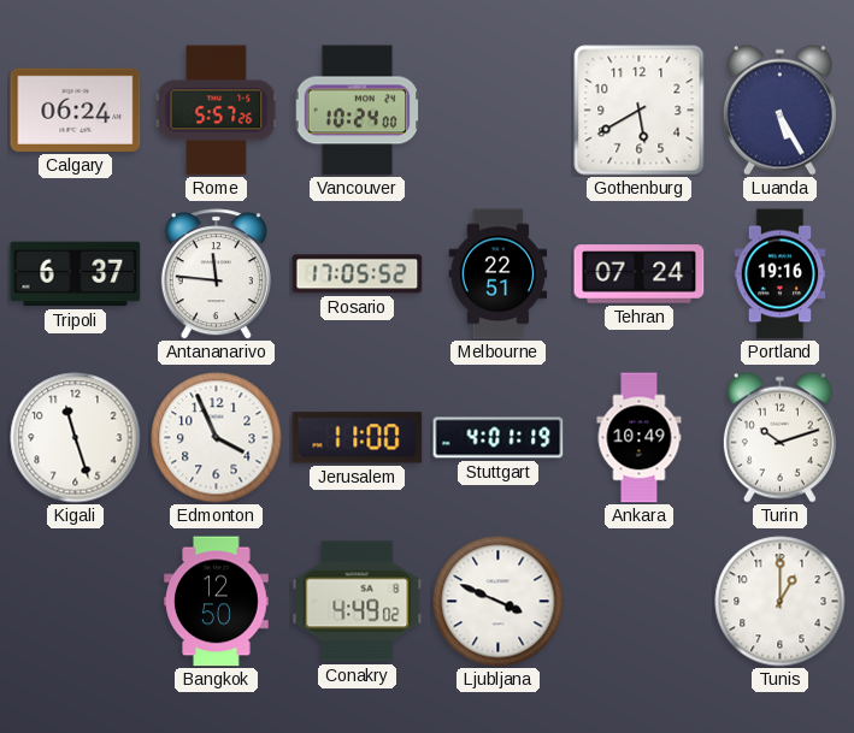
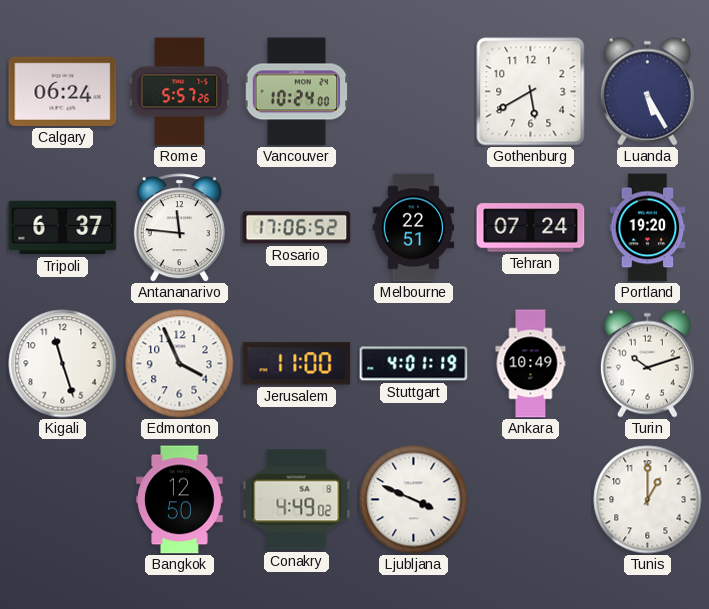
Rosario: 17:05 -> 17:06
Portland: 19:16 -> 19:20
